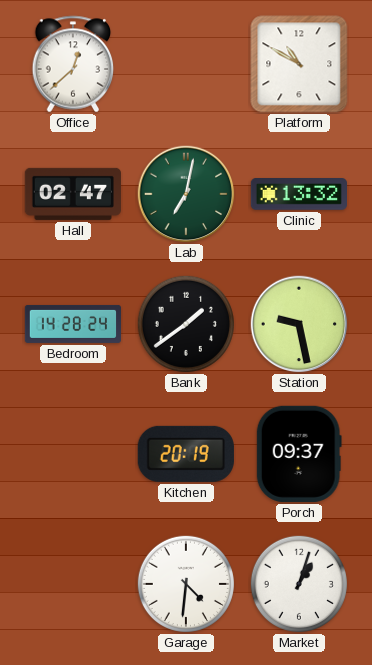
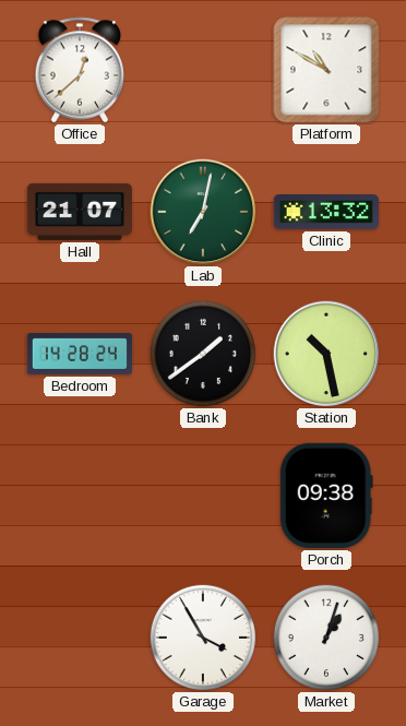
Hall: 02:47 -> 21:07
Station: 9:28 -> 10:28
Kitchen: 20:19 -> none
Porch: 09:37 -> 09:38
Garage: 4:31 -> 3:55
